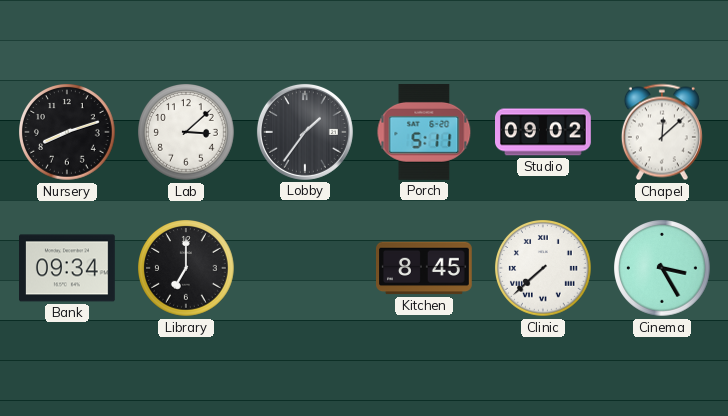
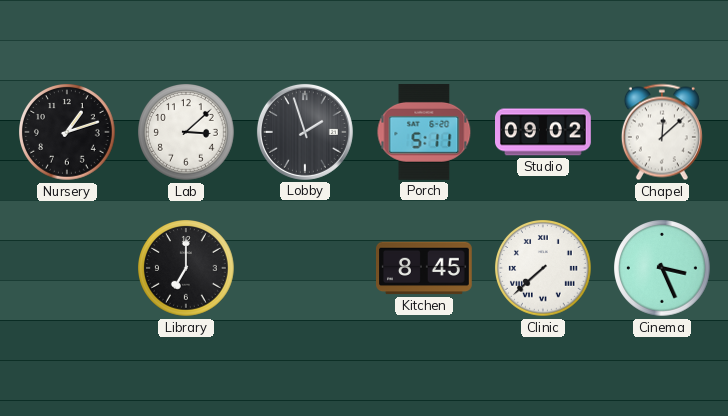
Nursery: 8:12 -> 1:12
Lobby: 1:36 -> 1:57
Bank: 09:34 -> none
Cinema: 3:25 -> 3:26
